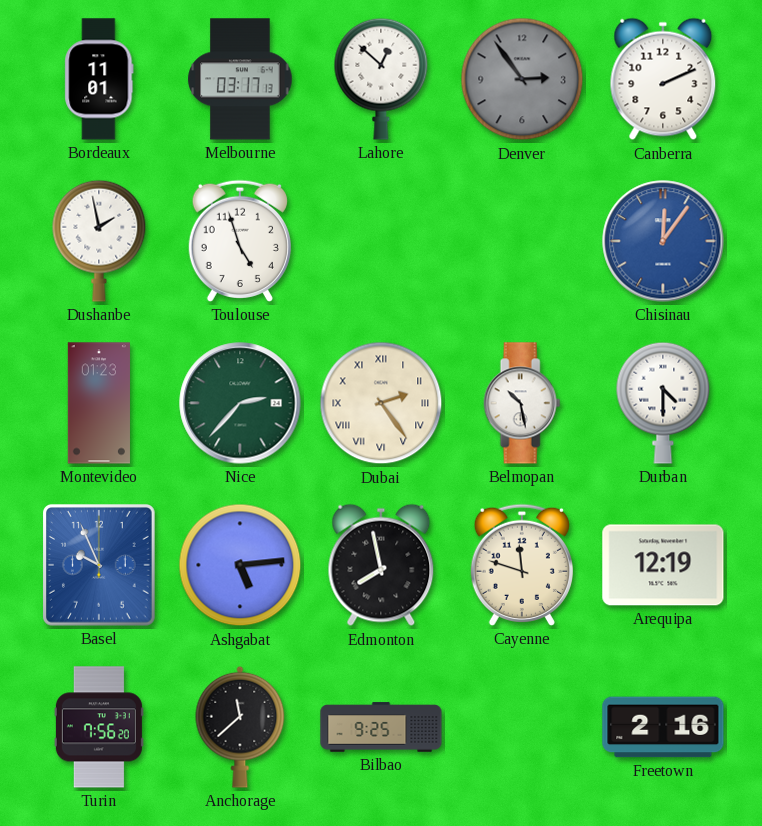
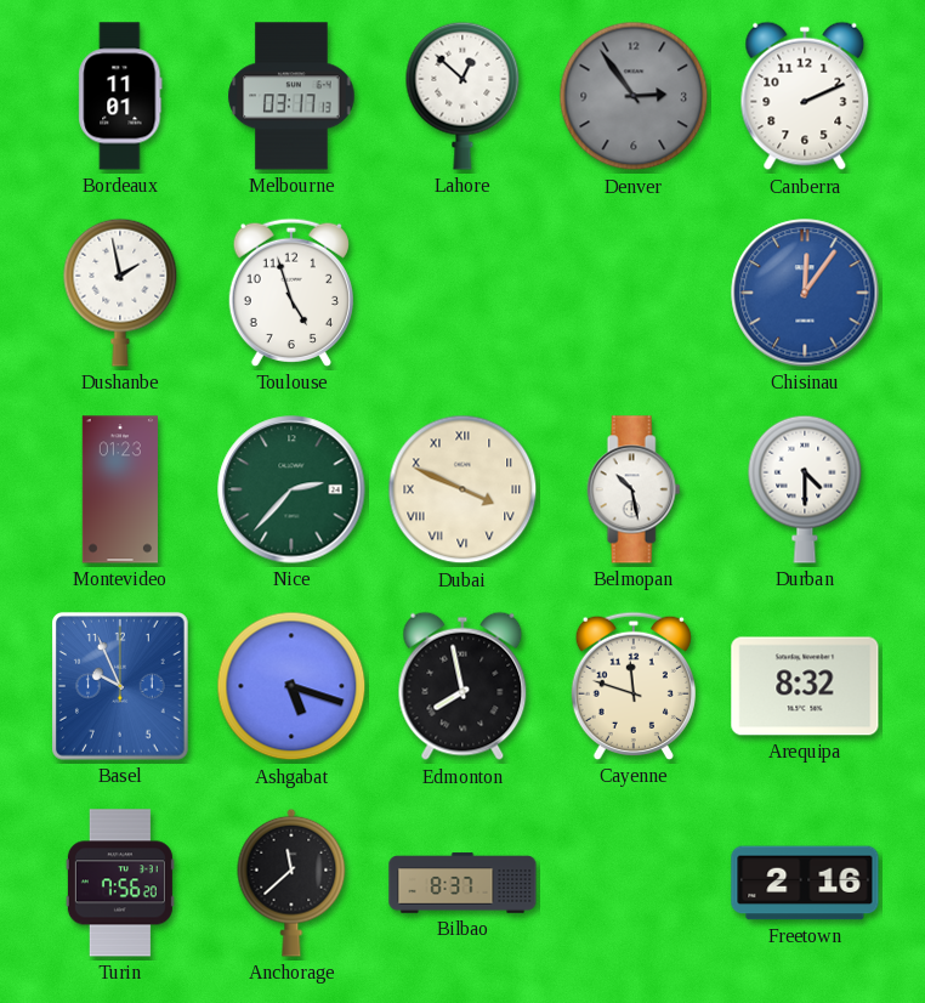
Dubai: 2:24 -> 3:49
Ashgabat: 5:14 -> 5:18
Arequipa: 12:19 -> 8:32
Bilbao: 9:25 -> 8:37
